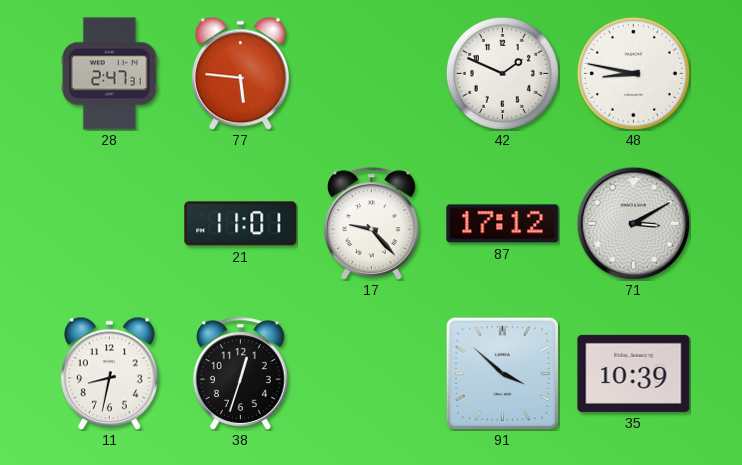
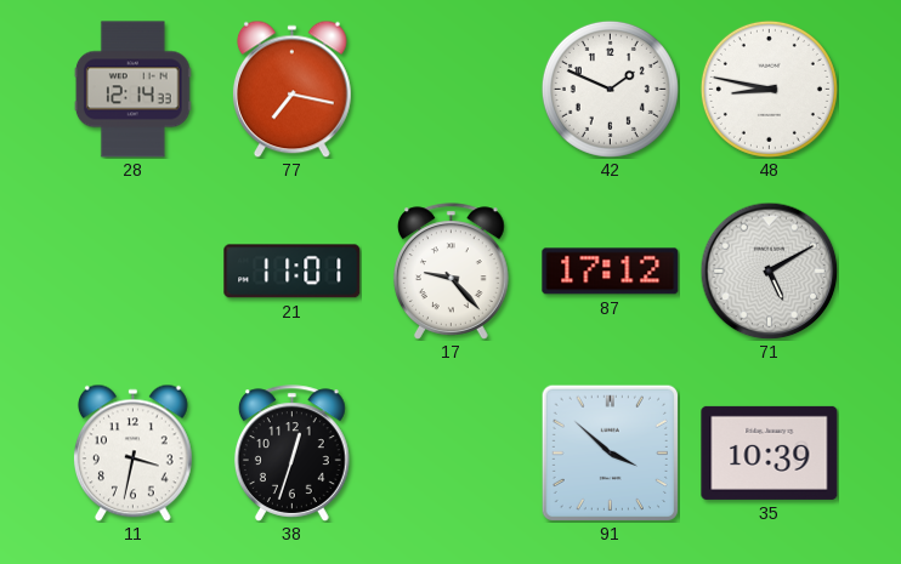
28: 2:47 -> 12:14
77: 5:46 -> 7:17
71: 3:10 -> 5:10
11: 8:32 -> 3:32
